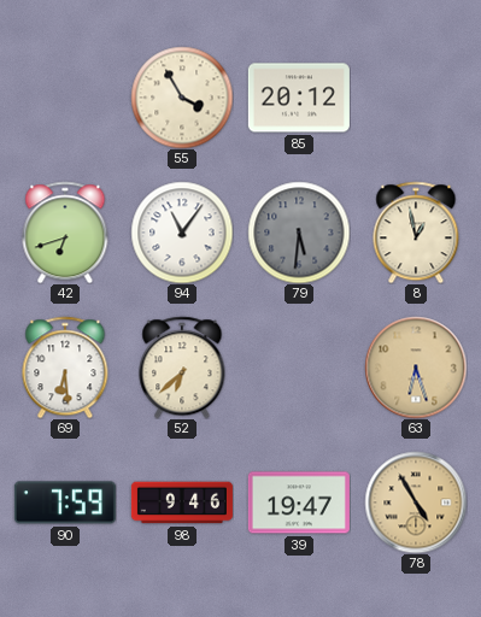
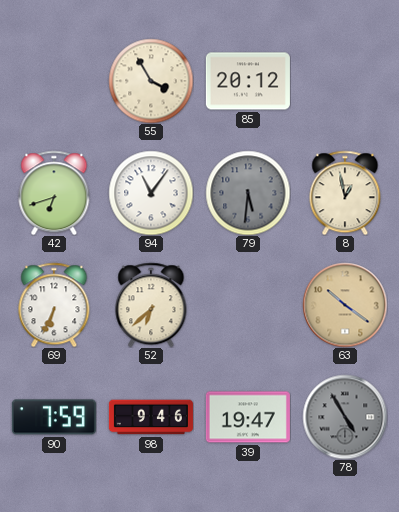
69: 6:29 -> 6:34
63: 6:27 -> 10:21
78 dial: champagne -> grey
